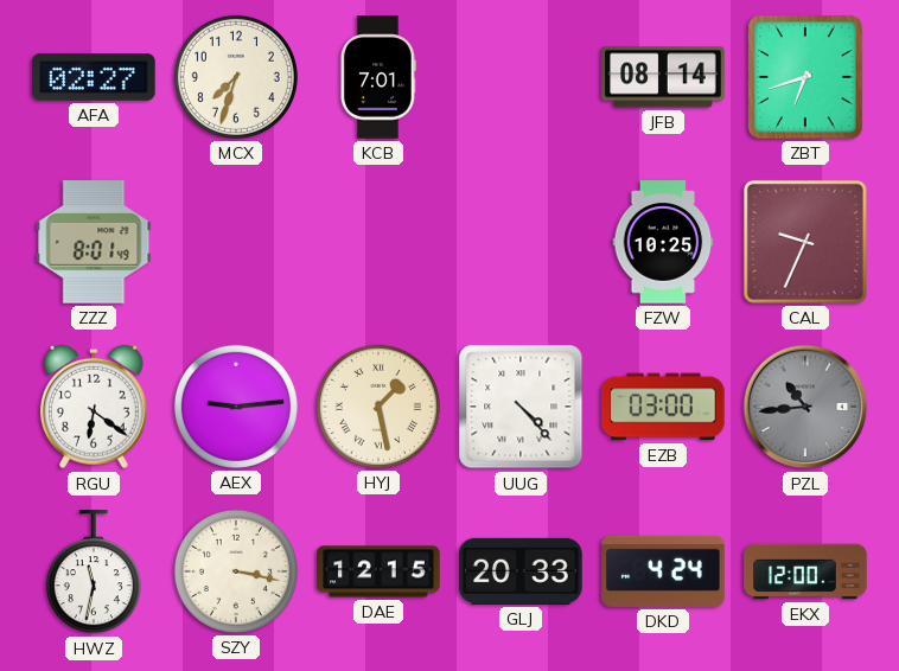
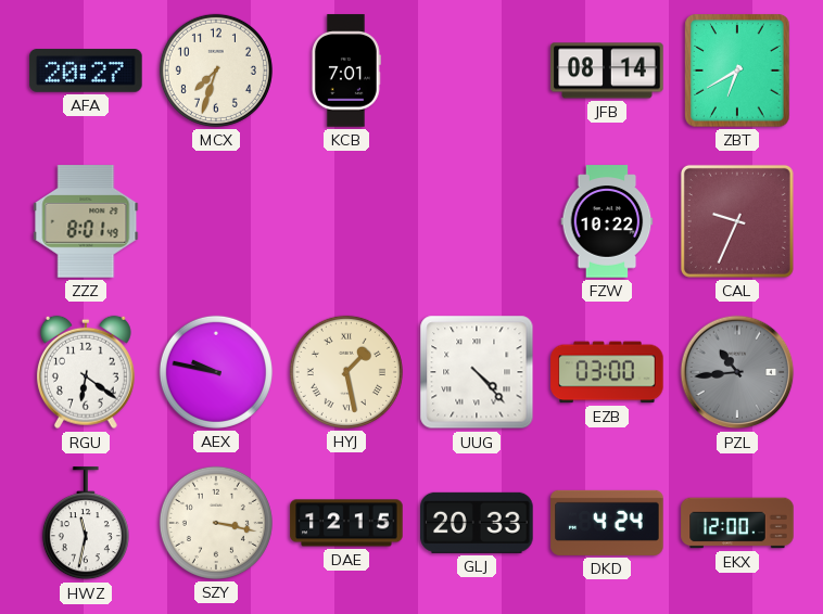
AFA: 02:27 -> 20:27
ZBT: 6:42 -> 6:40
FZW: 10:25 -> 10:22
AEX: 9:14 -> 9:47
